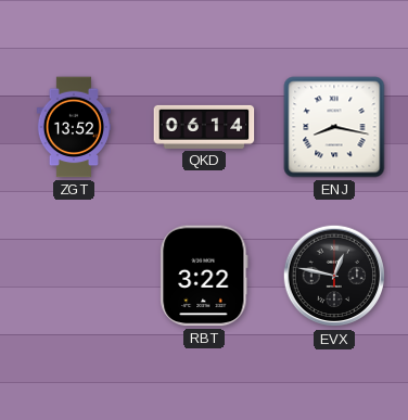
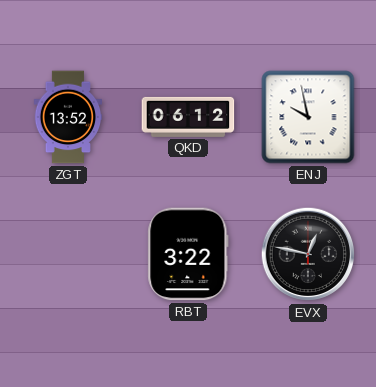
QKD: 06:14 -> 06:12
ENJ: 8:17 -> 9:58
